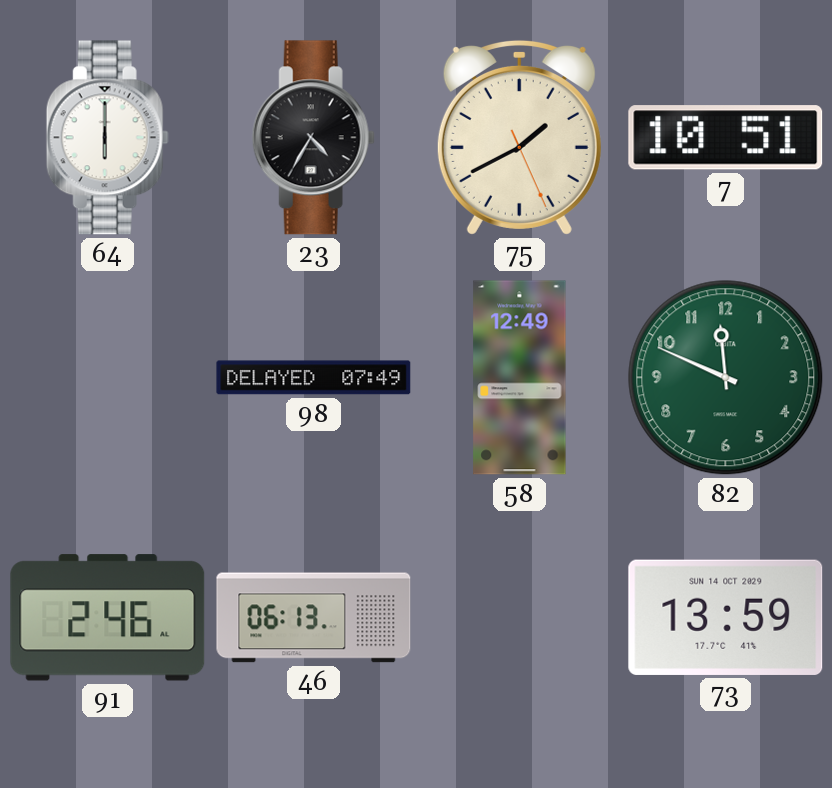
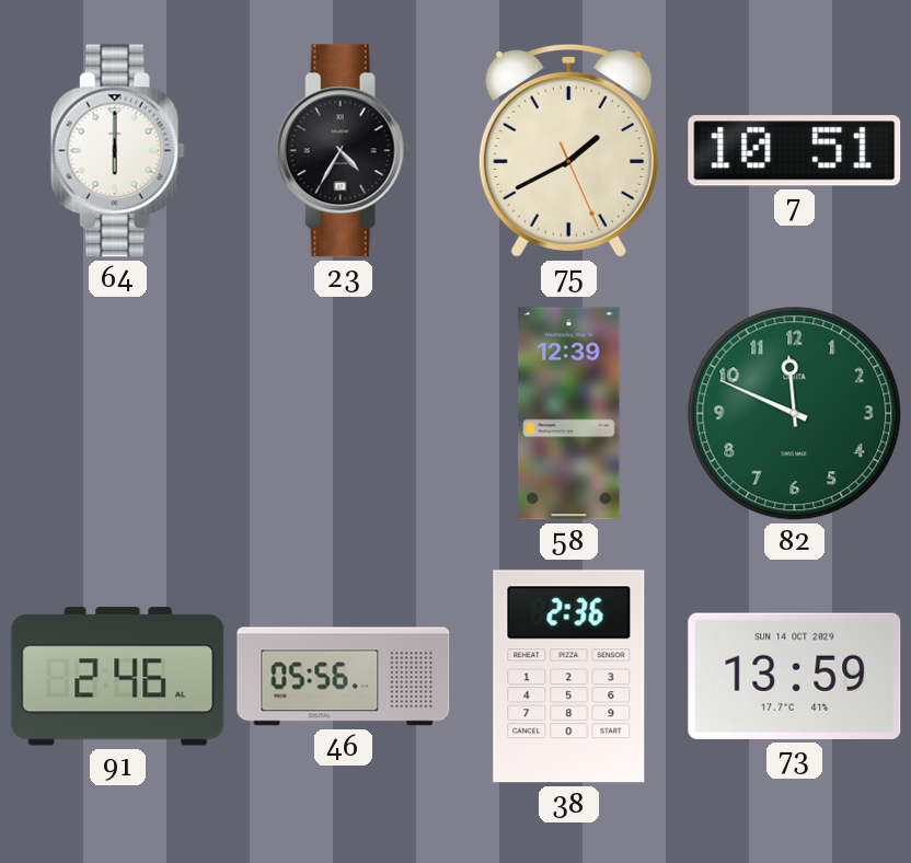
98: 07:49 -> none
58: 12:49 -> 12:39
46: 06:13 -> 05:56
38: none -> 2:36
